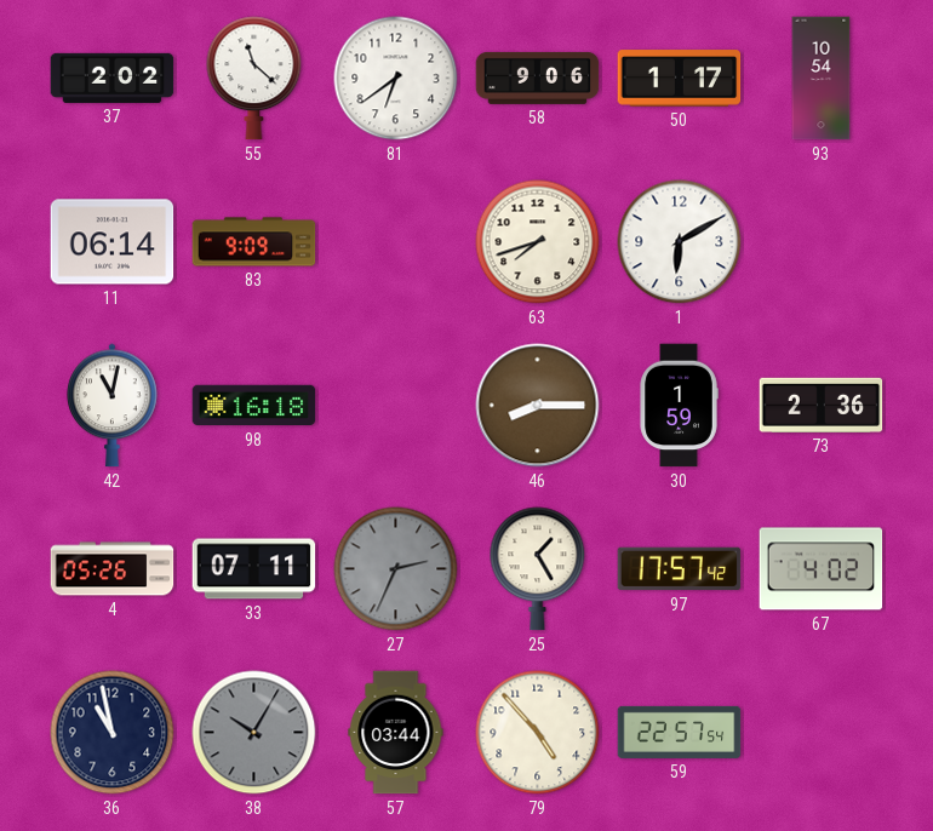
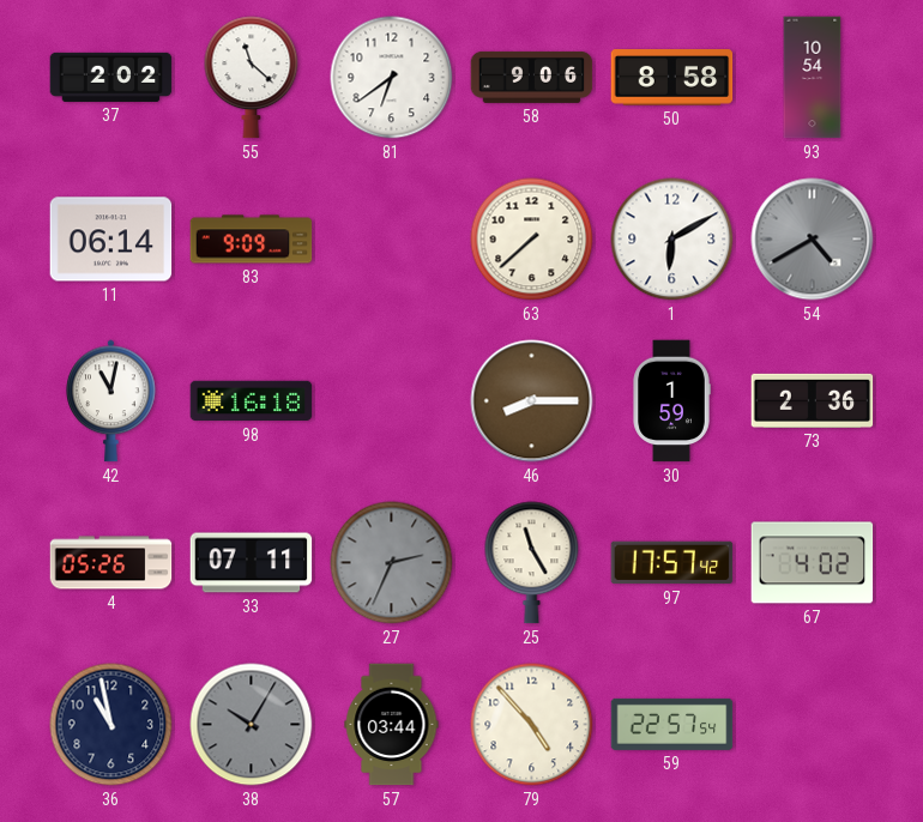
50: 1:17 -> 8:58
63: 7:42 -> 7:38
54: none -> 4:40
25: 1:25 -> 11:25
